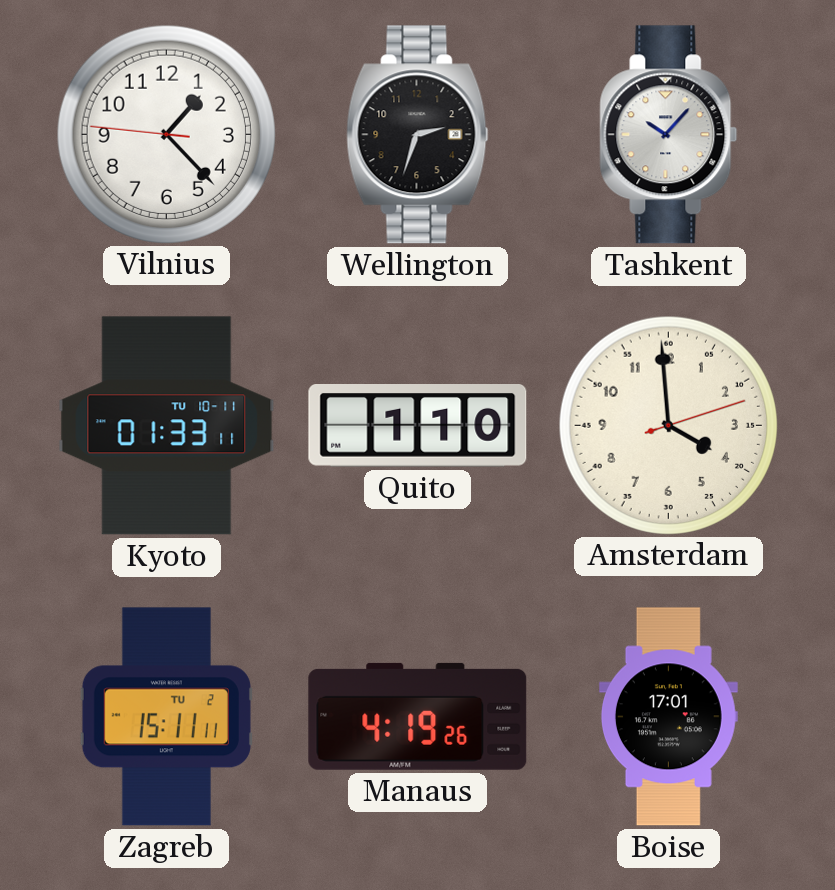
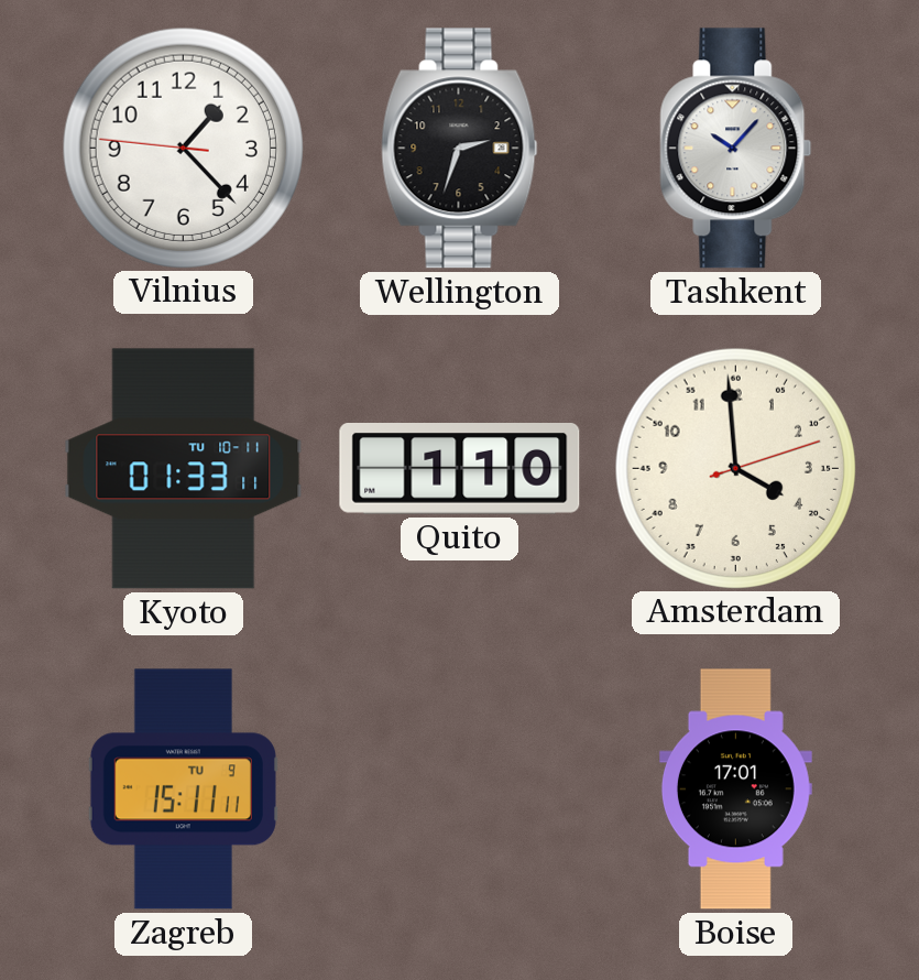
Zagreb date: TU 2 -> TU 9
Manaus: 4:19 -> none
